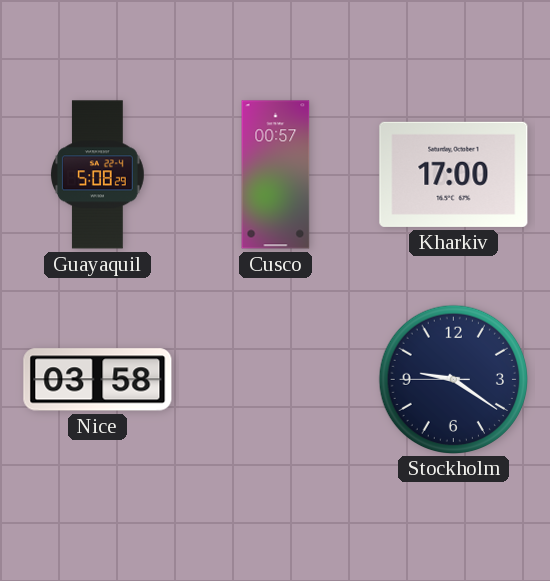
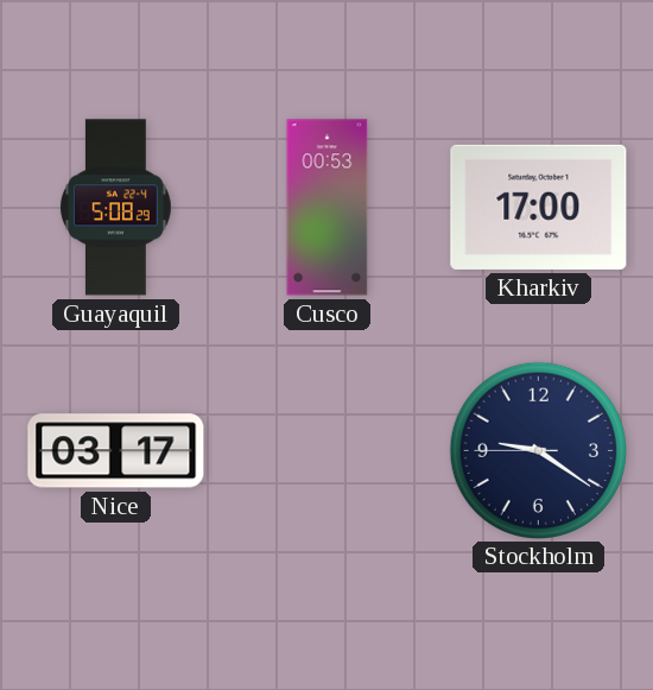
Cusco: 00:57 -> 00:53
Nice: 03:58 -> 03:17
